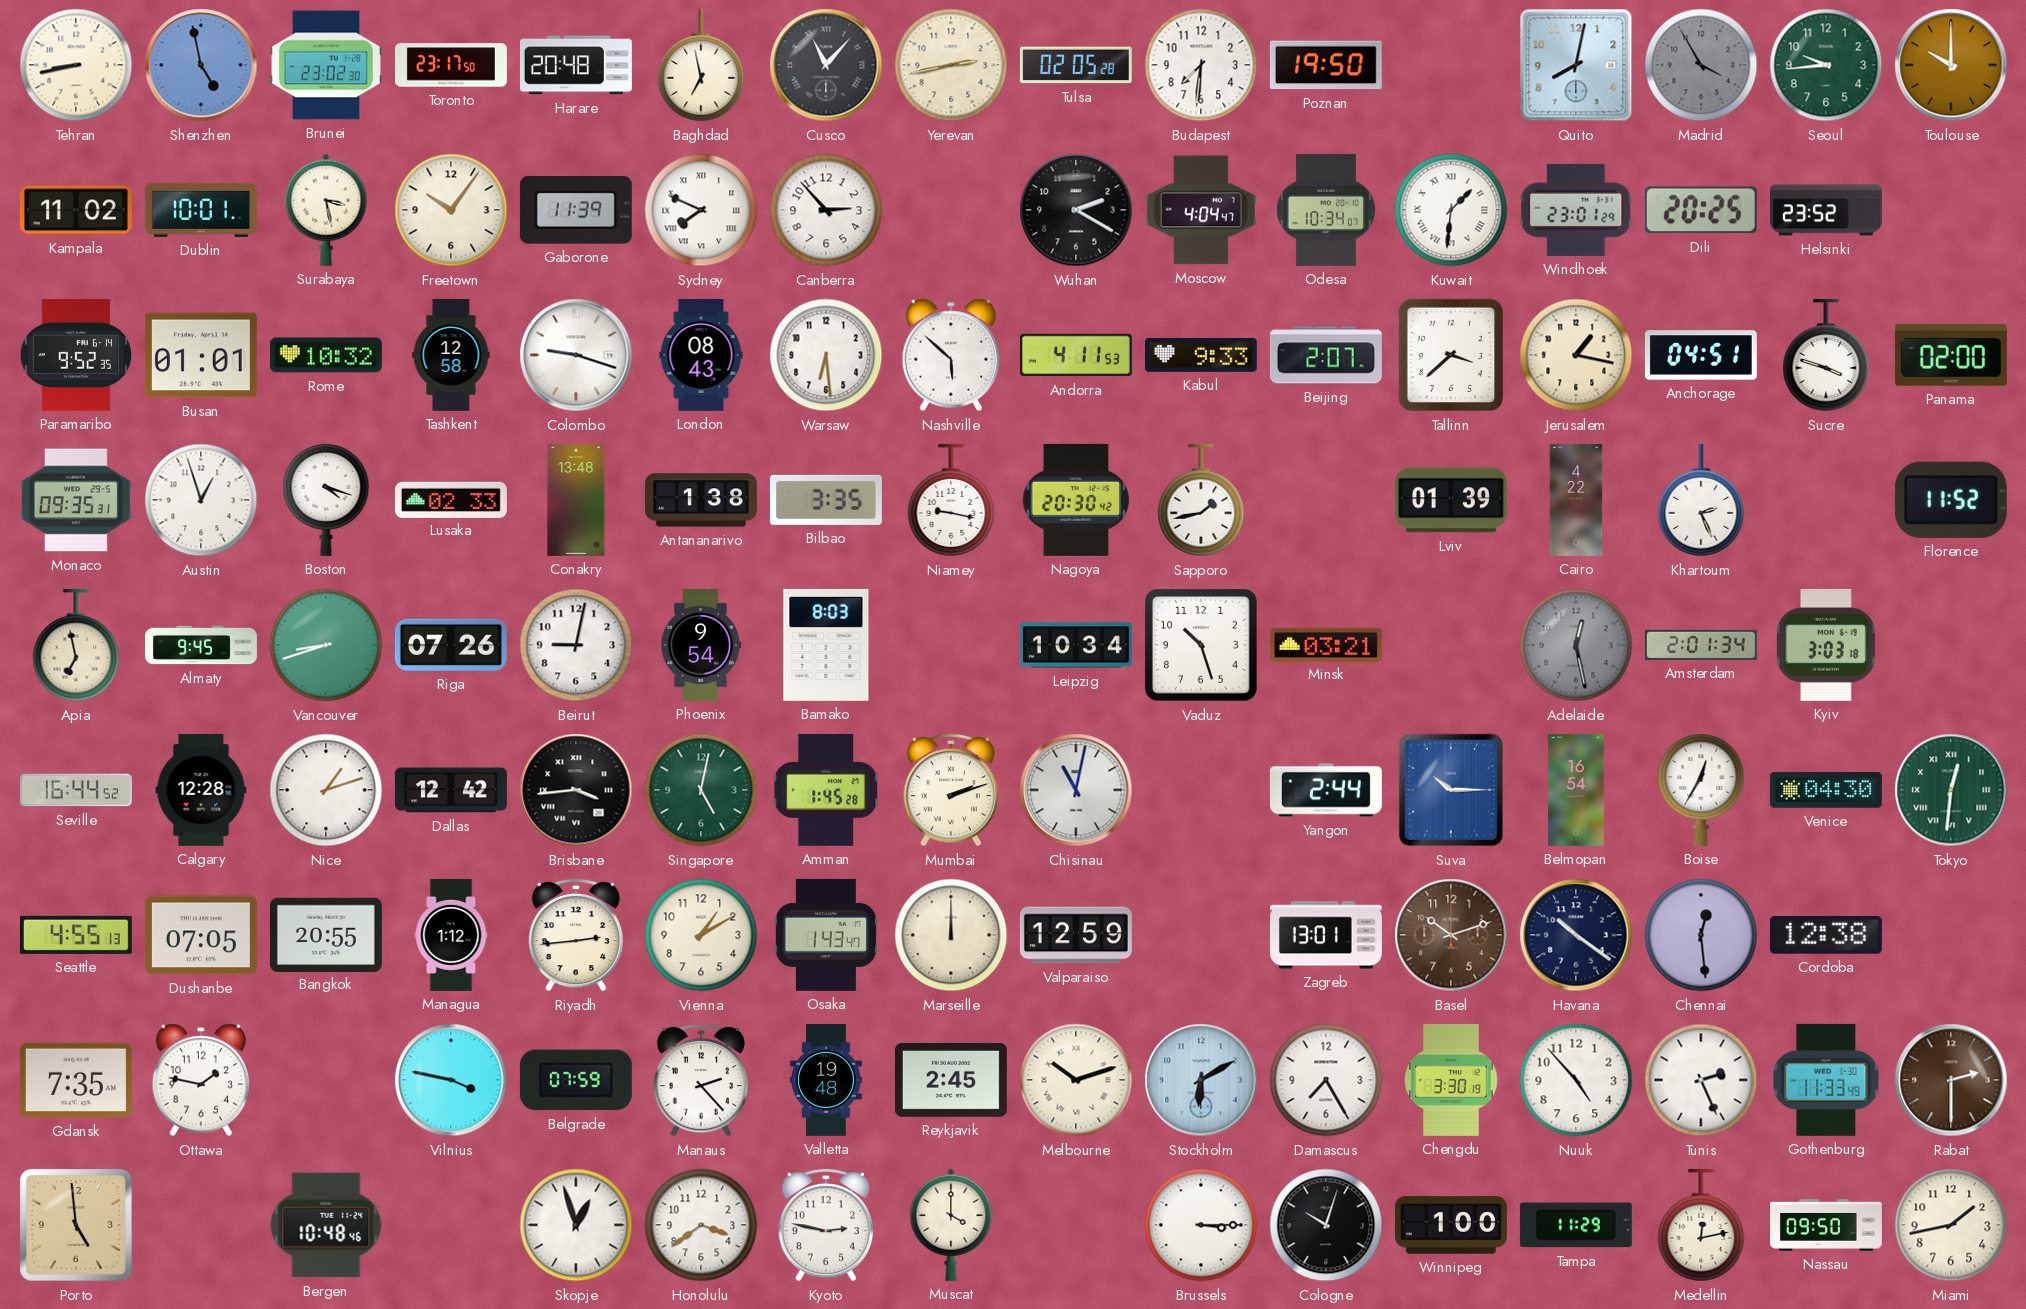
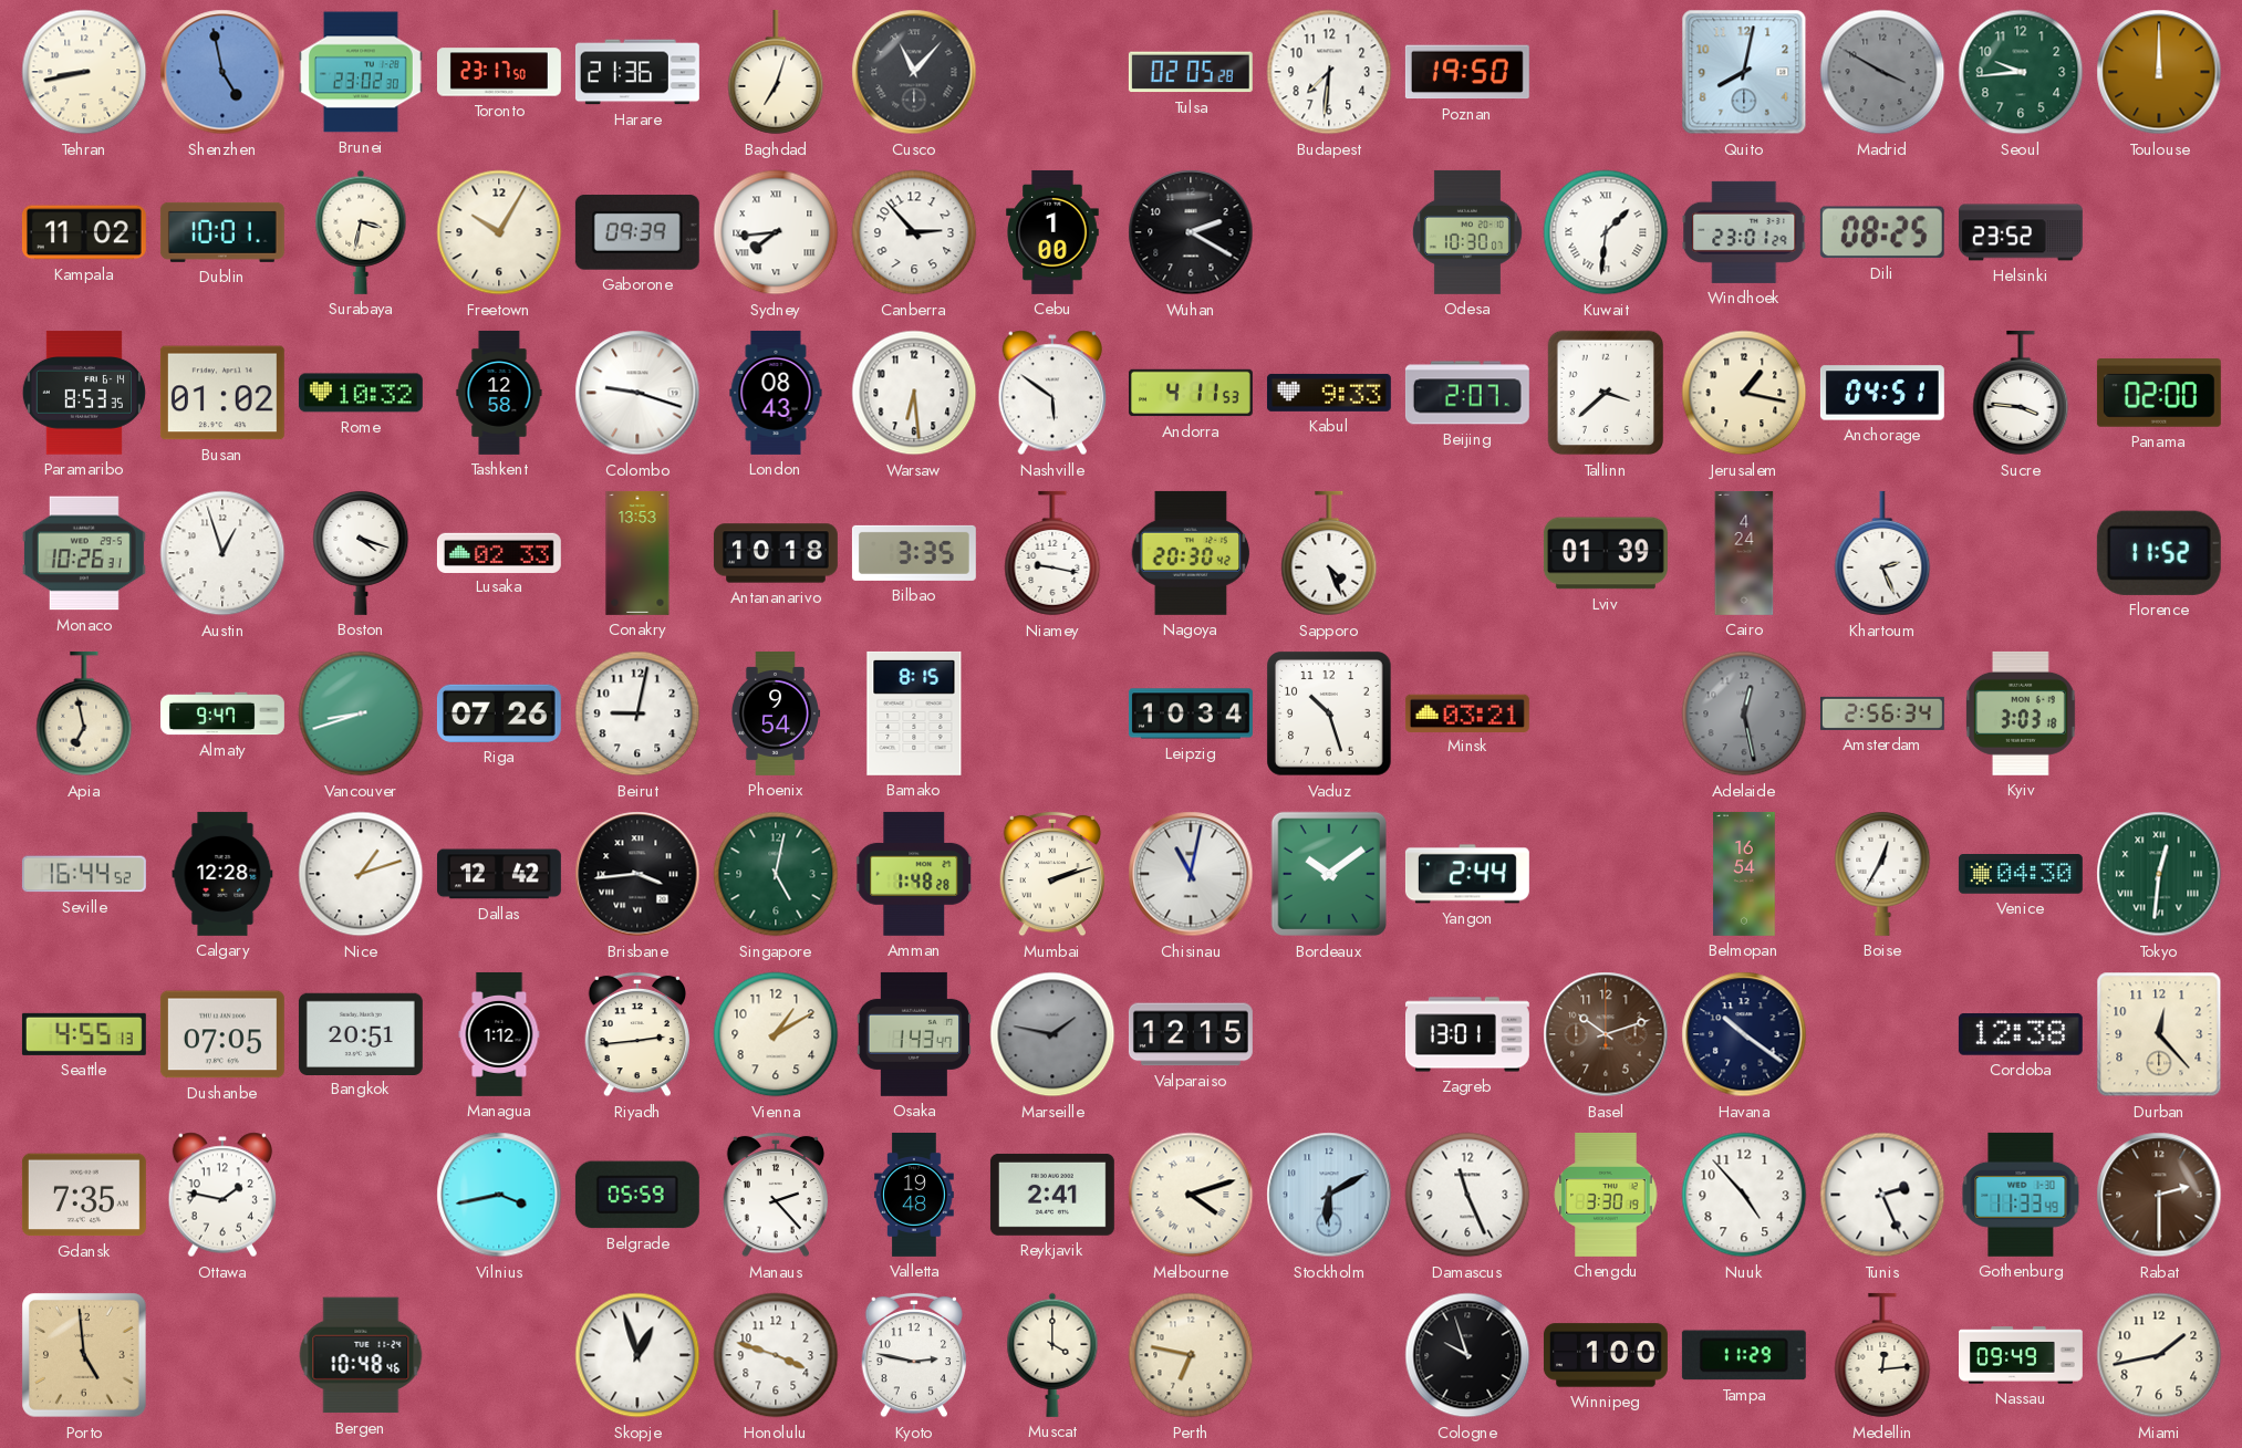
Harare: 20:48 -> 21:36
Baghdad: 6:58 -> 7:03
Yerevan: 2:43 -> none
Madrid: 3:55 -> 3:50
Toulouse: 10:00 -> 12:00
Surabaya: 3:28 -> 3:32
Freetown: 10:06 -> 10:05
Gaborone: 11:39 -> 09:39
Sydney: 7:49 -> 7:44
Cebu: none -> 1:00
Moscow: 4:04 -> none
Odesa: 10:34 -> 10:30
Dili: 20:25 -> 08:25
Paramaribo: 9:52 -> 8:53
Busan: 01:01 -> 01:02
Nashville: 5:52 -> 5:51
Sucre: 3:48 -> 3:46
Monaco: 09:35 -> 10:26
Conakry: 13:48 -> 13:53
Antananarivo: 1:38 -> 10:18
Sapporo: 1:43 -> 4:26
Cairo: 4:22 -> 4:24
Almaty: 9:45 -> 9:47
Bamako: 8:03 -> 8:15
Amsterdam: 2:01 -> 2:56
Amman: 1:45 -> 1:48
Bordeaux: none -> 10:09
Suva: 10:15 -> none
Bangkok: 20:55 -> 20:51
Marseille: 12:00 -> 1:47
Marseille dial: cream -> grey
Valparaiso: 12:59 -> 12:15
Chennai: 12:29 -> none
Durban: none -> 12:23
Vilnius: 3:47 -> 3:43
Belgrade: 07:59 -> 05:59
Reykjavik: 2:45 -> 2:41
Melbourne: 10:12 -> 4:12
Damascus: 7:25 -> 11:26
Honolulu: 3:39 -> 3:48
Perth: none -> 6:47
Brussels: 3:15 -> none
Cologne: 10:03 -> 9:57
Medellin: 12:13 -> 12:14
Nassau: 09:50 -> 09:49
